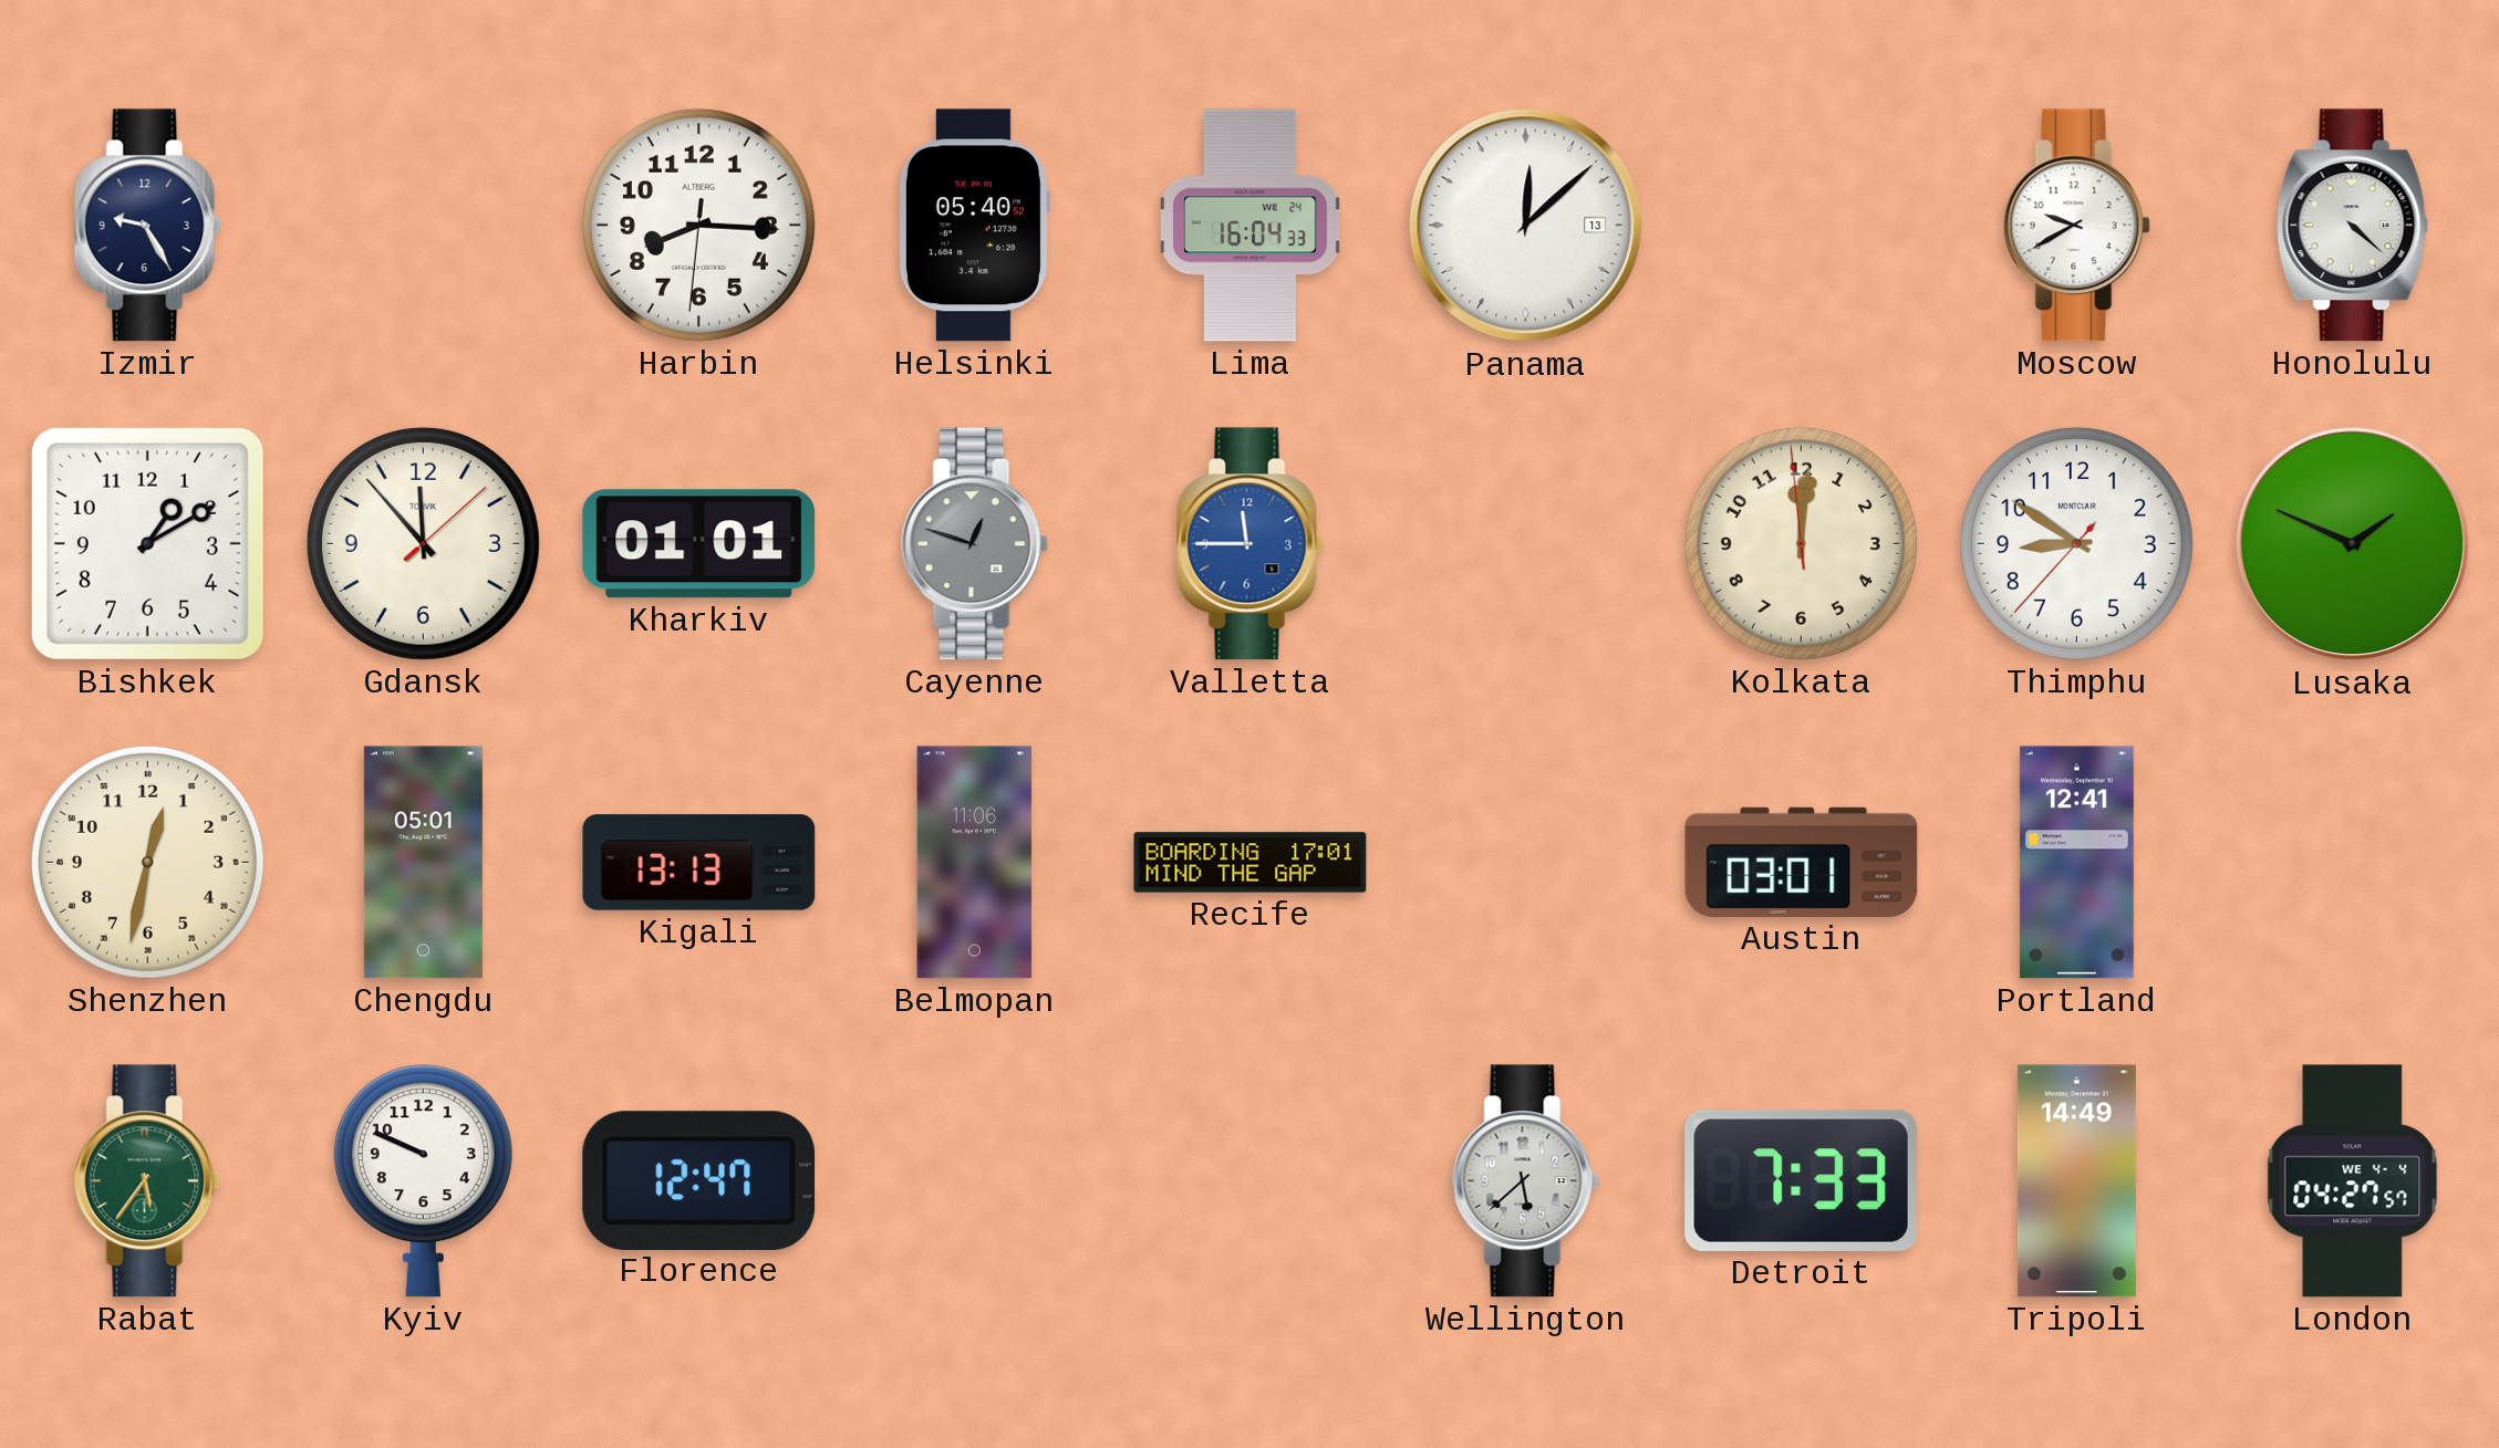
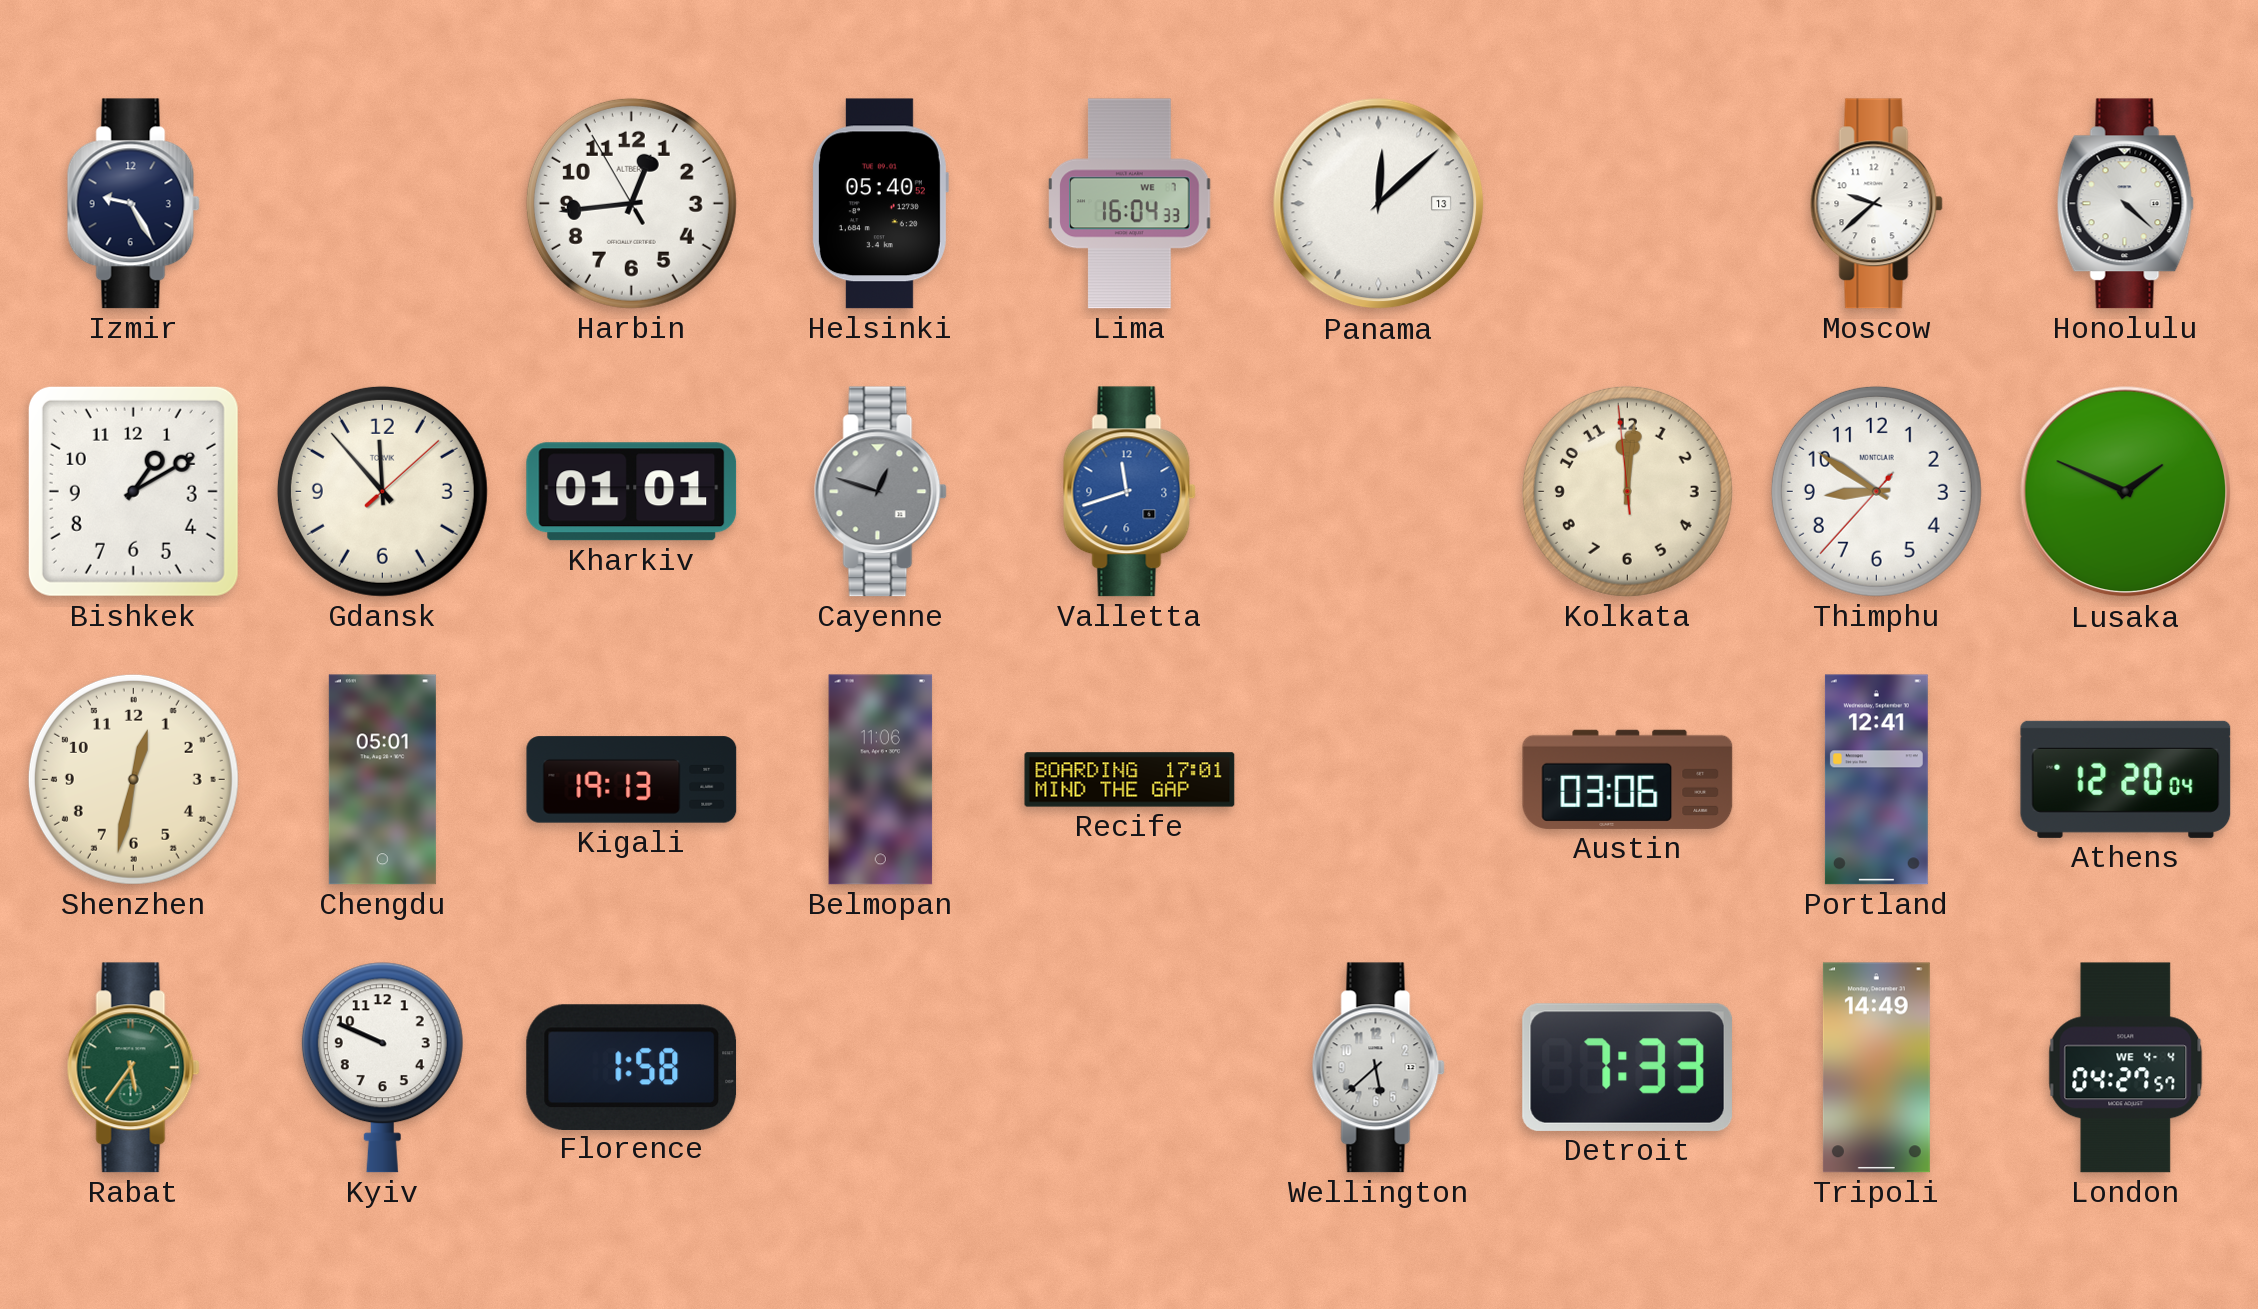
Harbin: 8:15 -> 12:43
Lima date: WE 24 -> WE 7
Moscow: 9:40 -> 9:38
Valletta: 11:45 -> 11:42
Kigali: 13:13 -> 19:13
Austin: 03:01 -> 03:06
Athens: none -> 12:20
Florence: 12:47 -> 1:58
